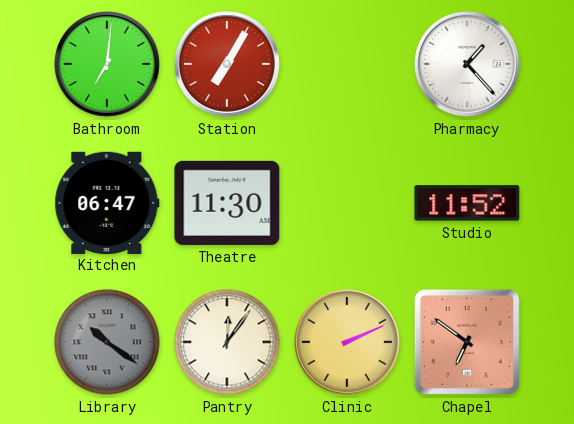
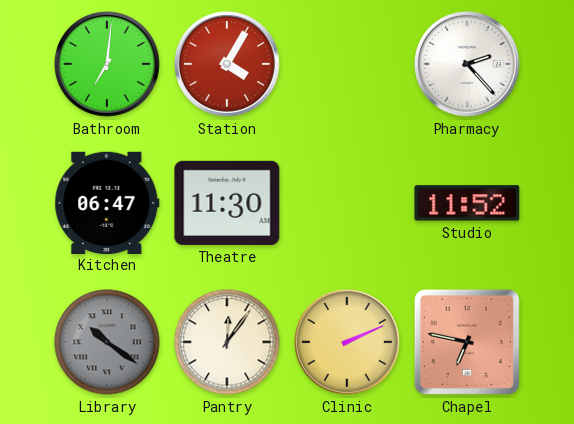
Station: 7:05 -> 4:05
Pharmacy: 1:23 -> 2:23
Chapel: 6:51 -> 6:47
